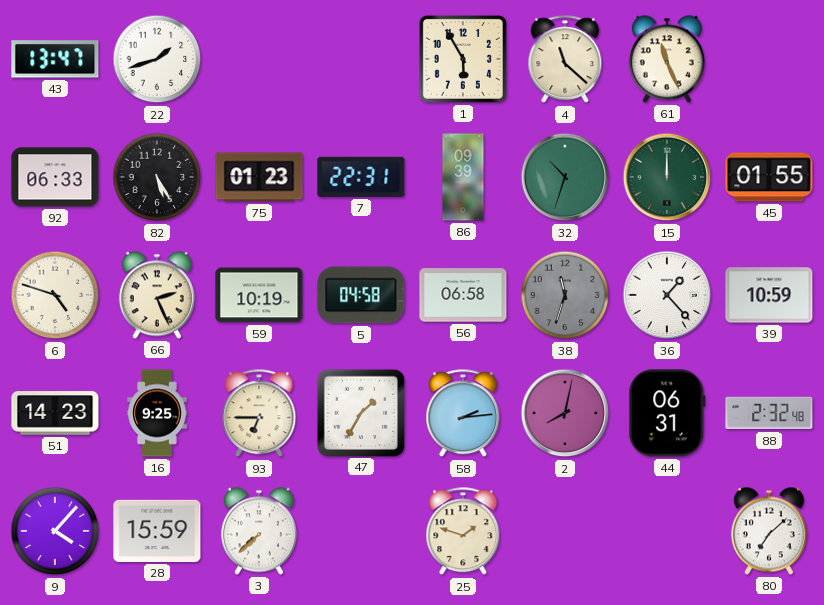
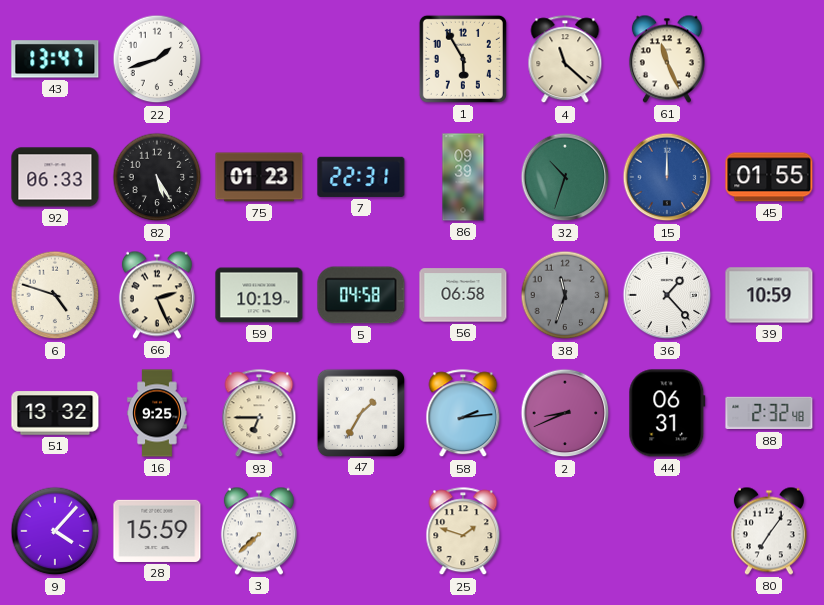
15 dial: green -> blue
51: 14:23 -> 13:32
2: 8:02 -> 8:41
80: 7:08 -> 7:06
